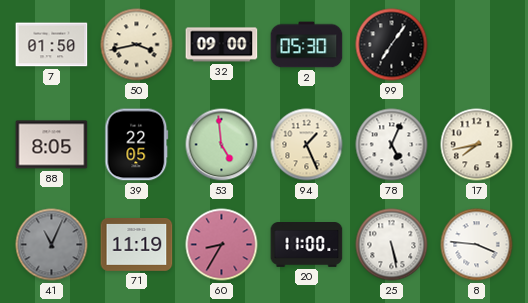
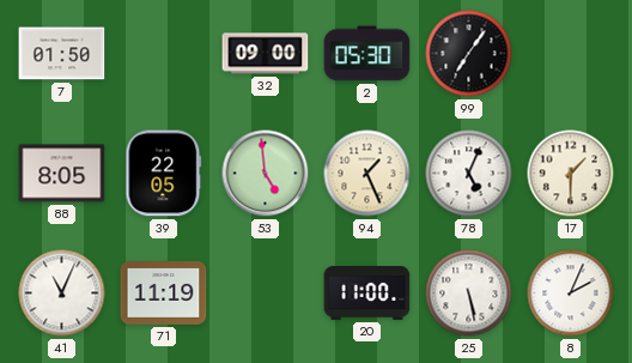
50: 3:43 -> none
17: 7:43 -> 1:30
41 dial: grey -> white
60: 8:35 -> none
8: 3:46 -> 2:04
